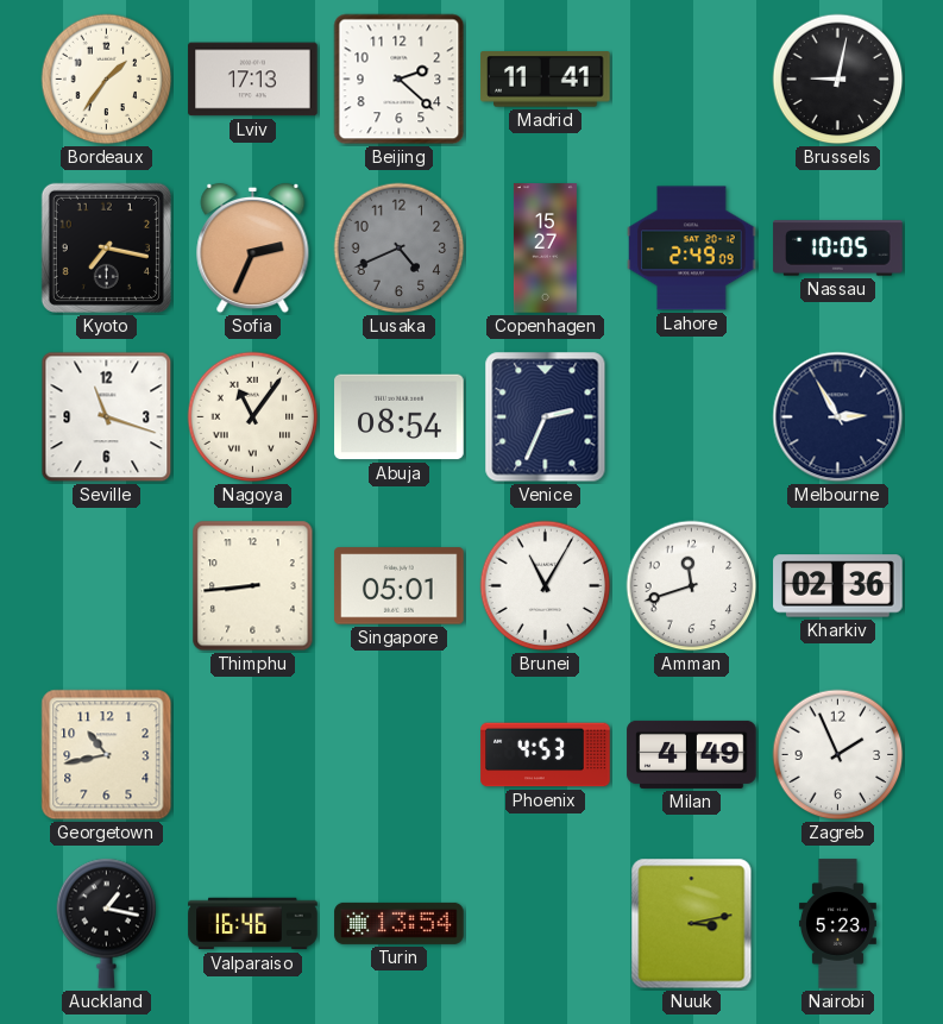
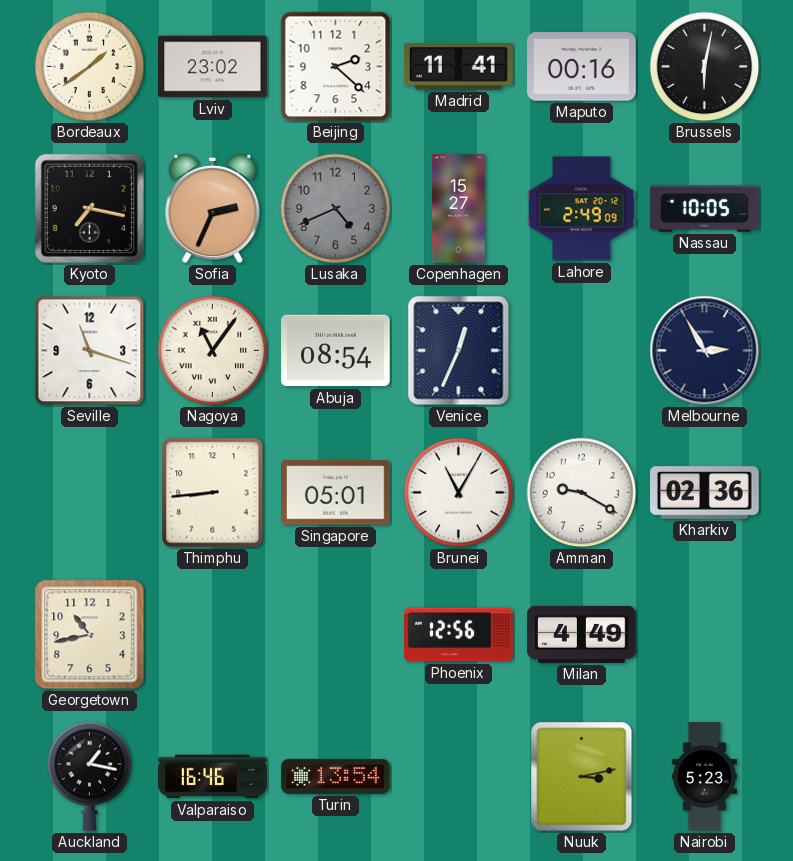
Bordeaux: 1:36 -> 1:39
Lviv: 17:13 -> 23:02
Maputo: none -> 00:16
Brussels: 9:02 -> 6:02
Venice: 2:34 -> 12:34
Amman: 11:42 -> 9:20
Phoenix: 4:53 -> 12:56
Zagreb: 1:56 -> none
